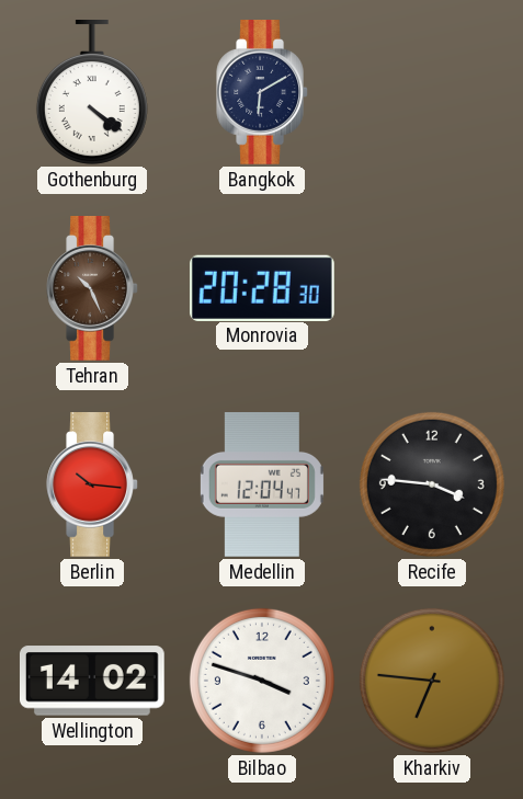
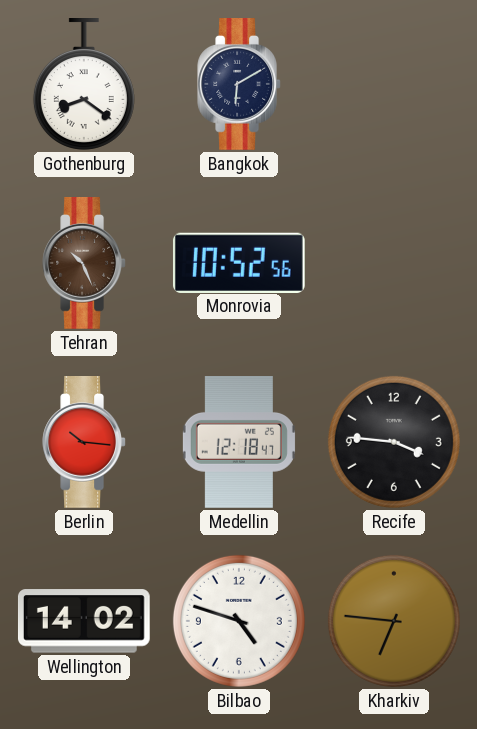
Gothenburg: 4:21 -> 8:21
Monrovia: 20:28 -> 10:52
Medellin: 12:04 -> 12:18
Bilbao: 3:48 -> 4:48
